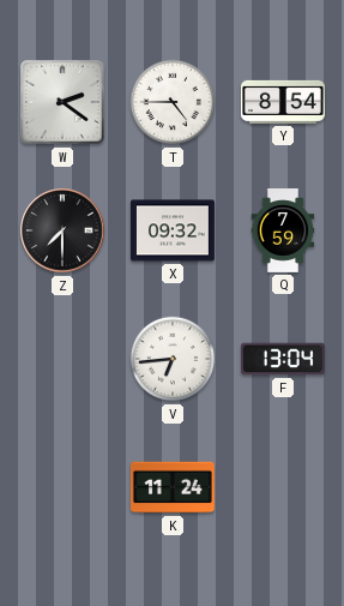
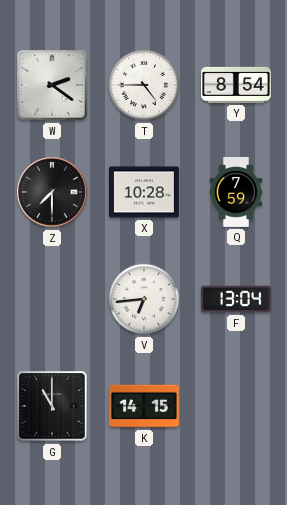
X: 09:32 -> 10:28
G: none -> 11:00
K: 11:24 -> 14:15
